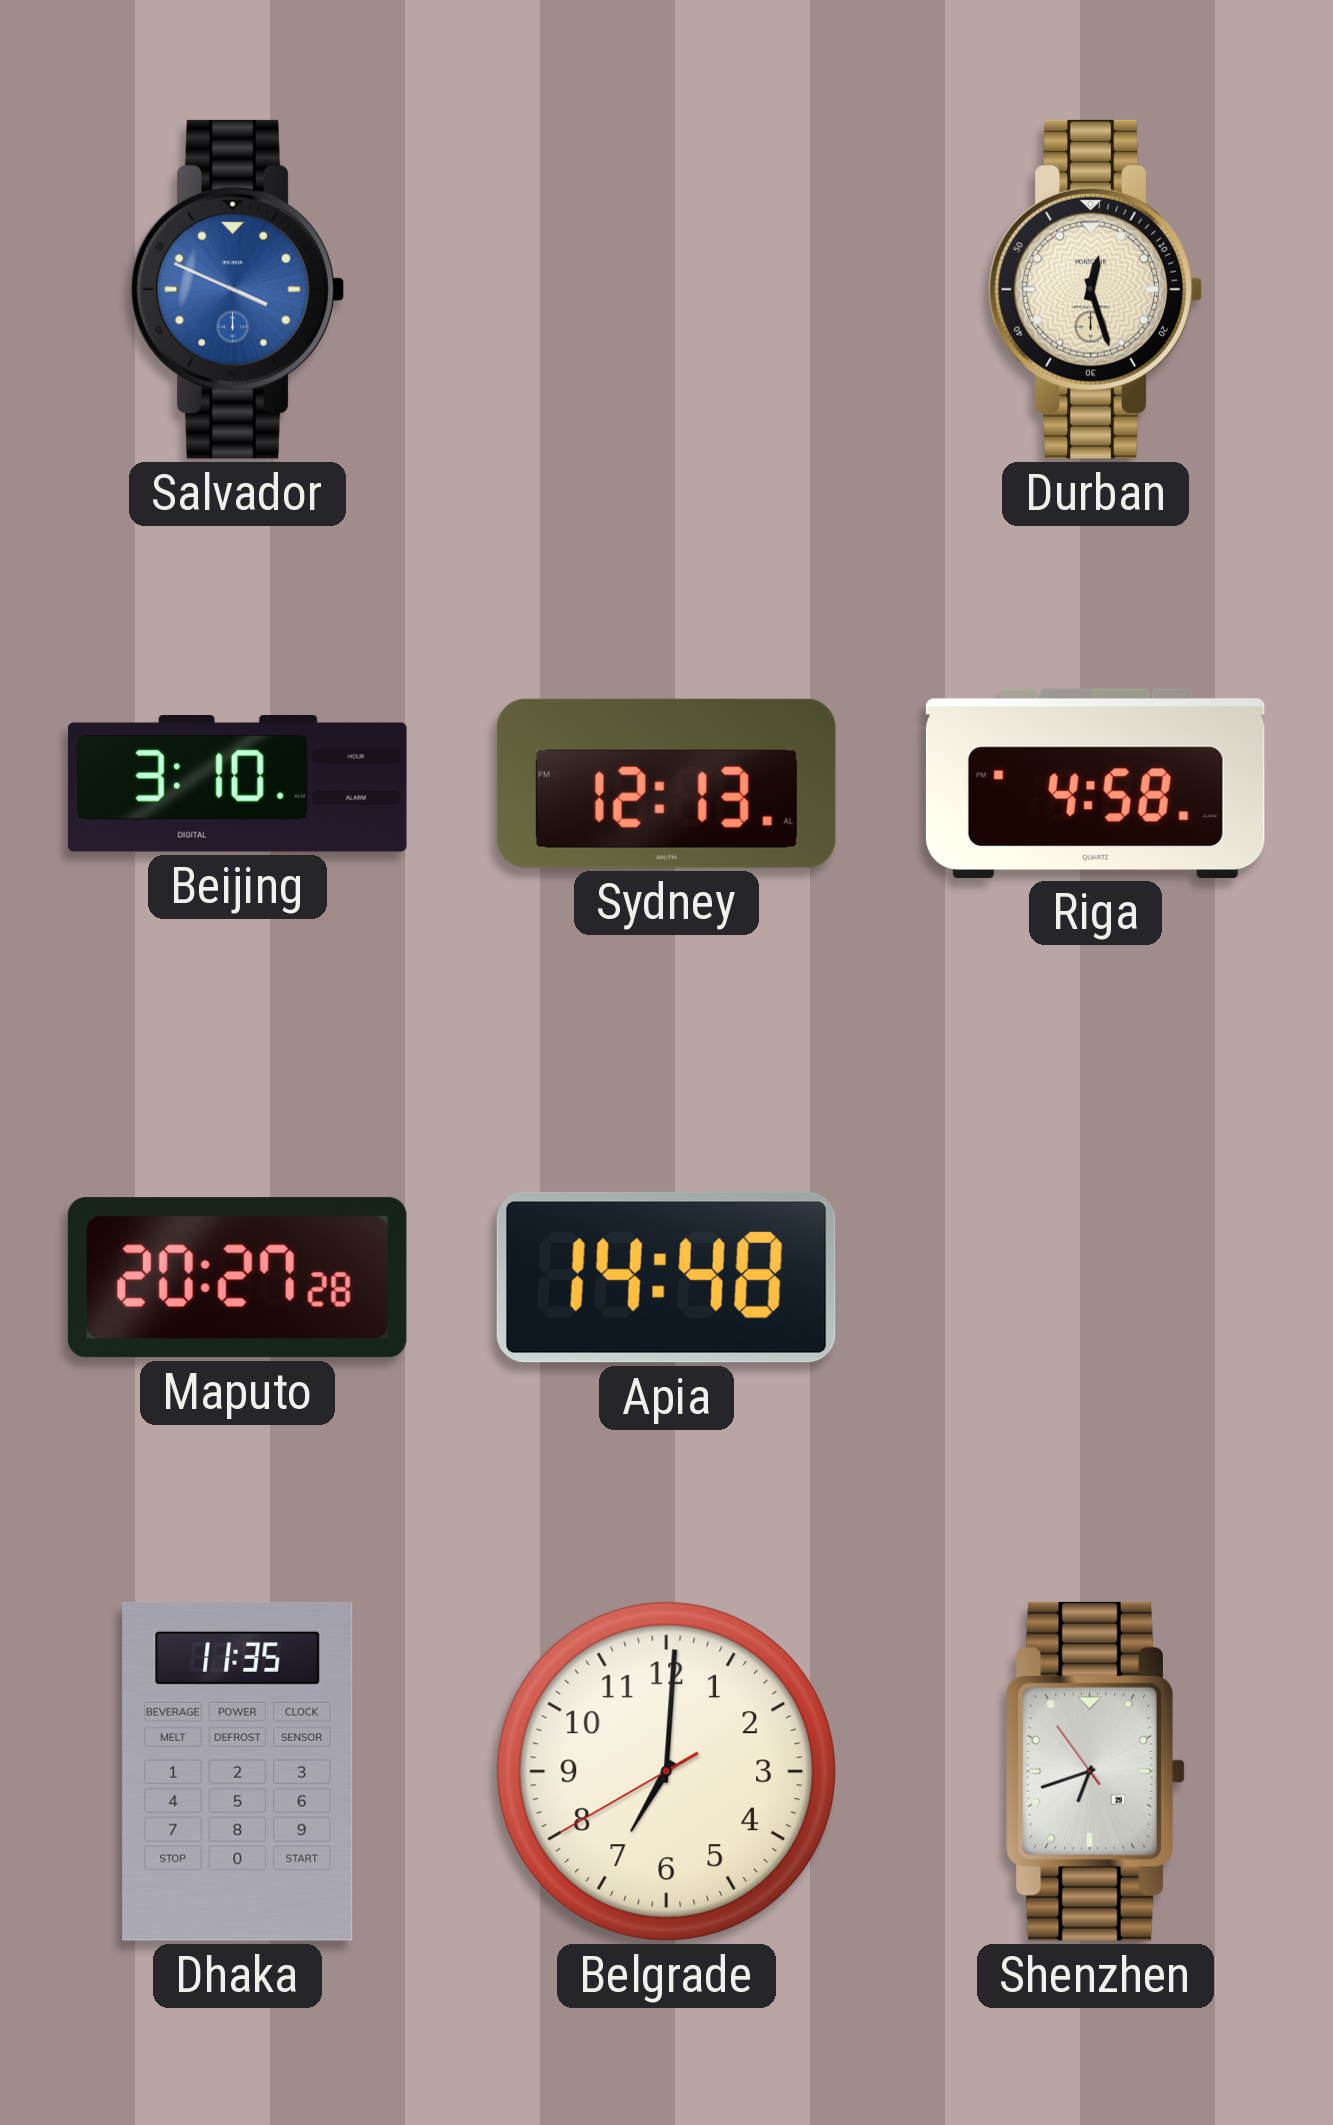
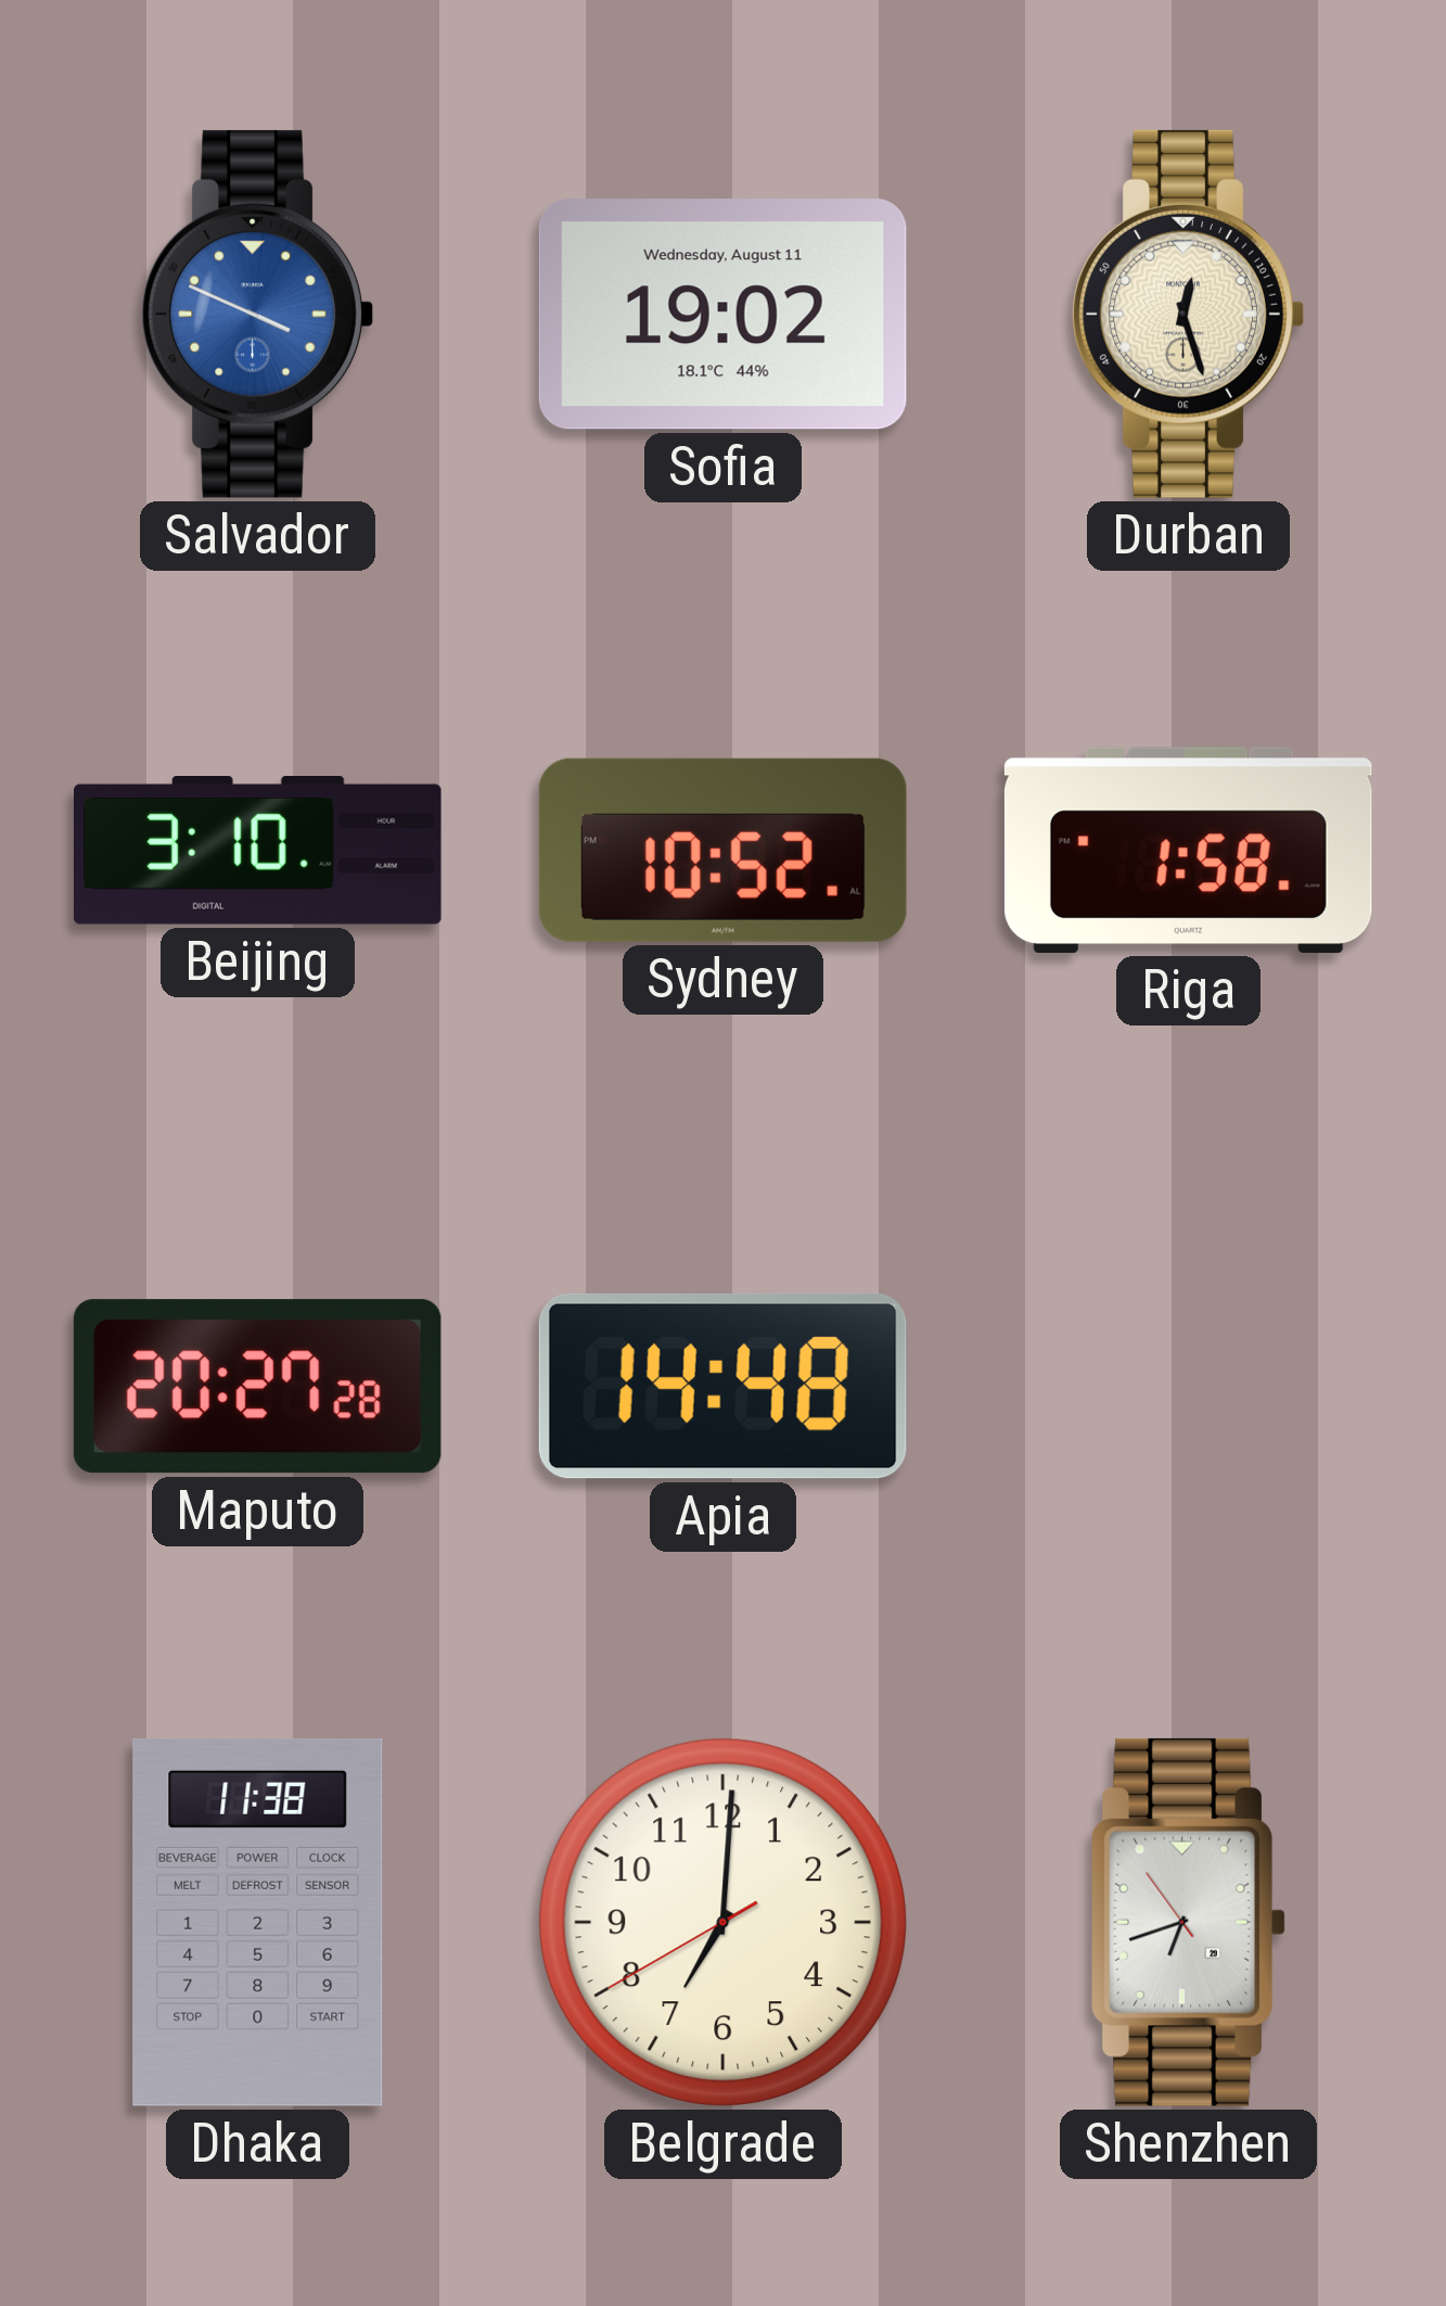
Sofia: none -> 19:02
Sydney: 12:13 -> 10:52
Riga: 4:58 -> 1:58
Dhaka: 11:35 -> 11:38
